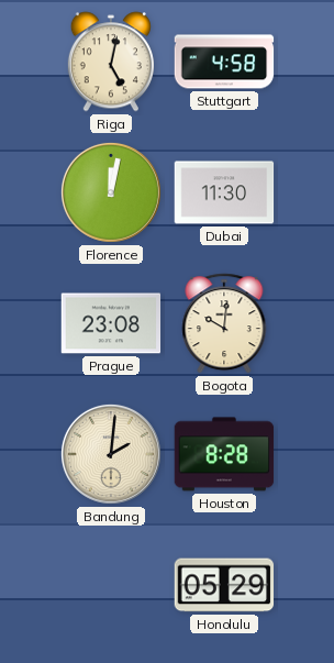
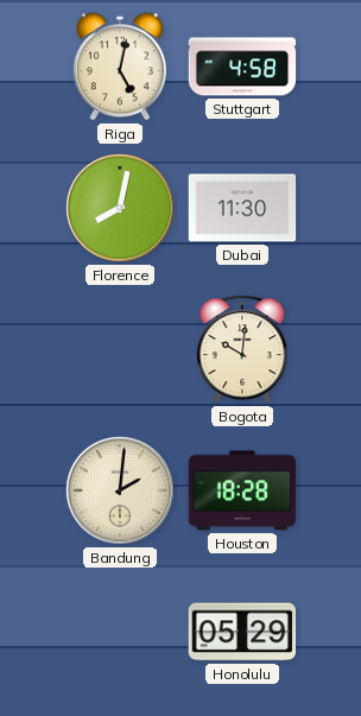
Florence: 12:02 -> 8:02
Prague: 23:08 -> none
Houston: 8:28 -> 18:28
